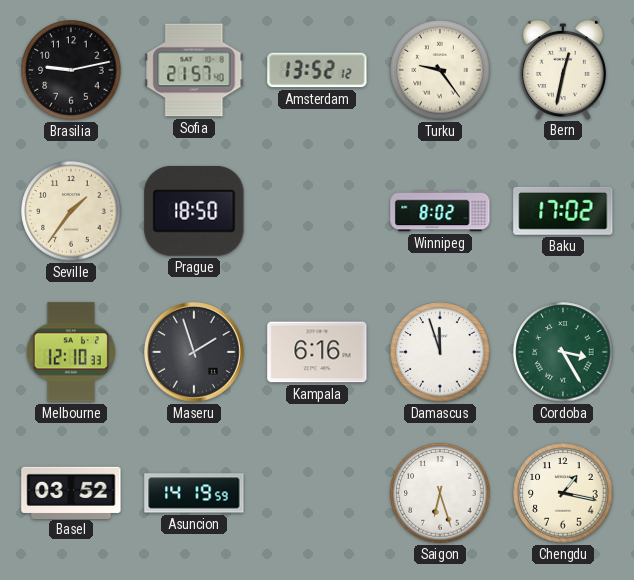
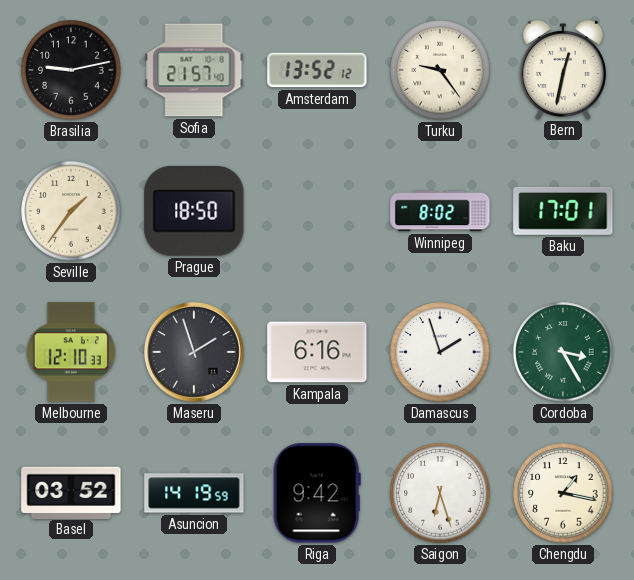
Baku: 17:02 -> 17:01
Damascus: 11:57 -> 1:57
Riga: none -> 9:42
